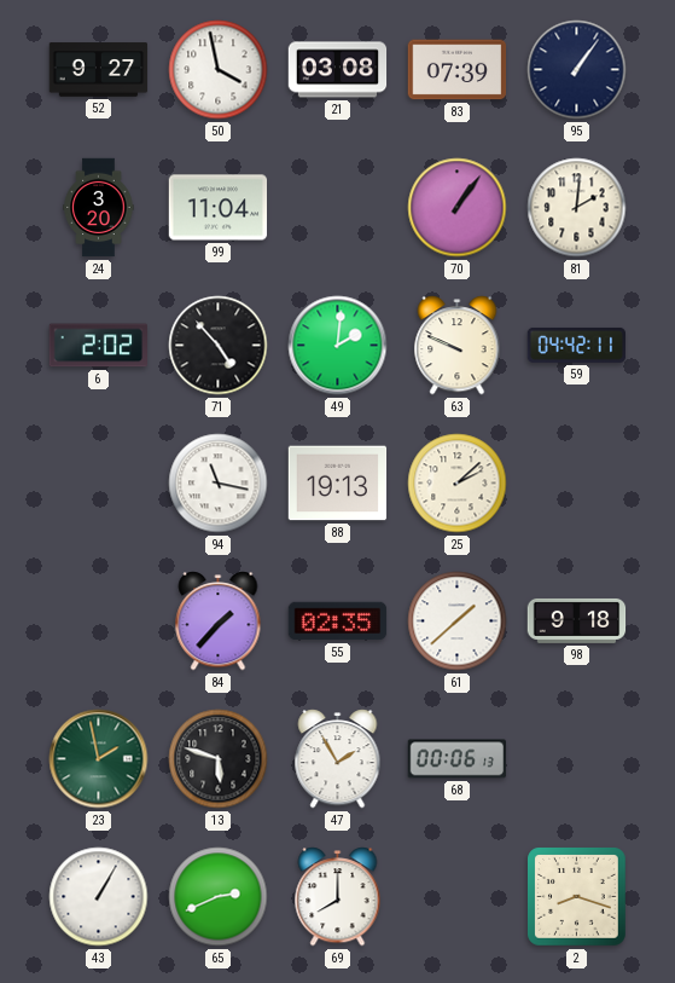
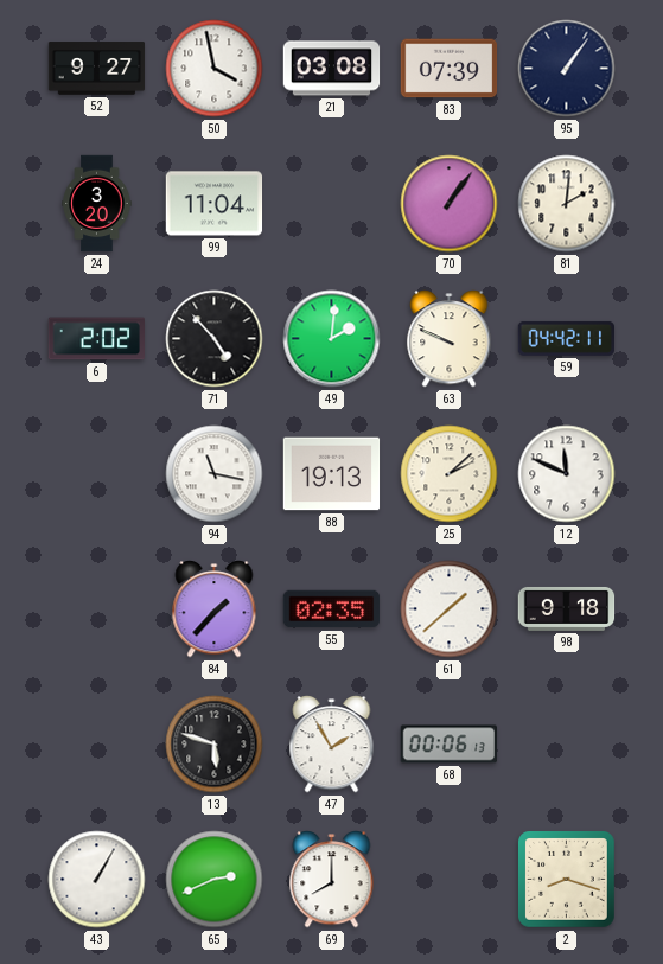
12: none -> 11:49
23: 1:58 -> none
